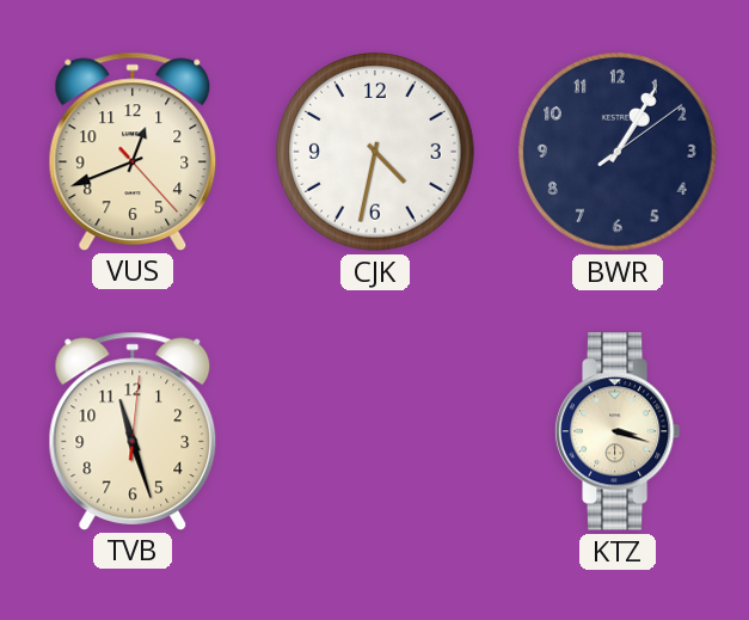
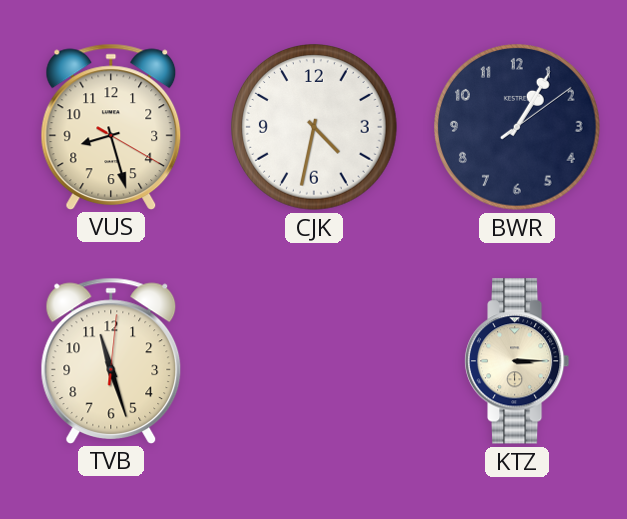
VUS: 12:41 -> 8:27
KTZ: 3:18 -> 3:15
